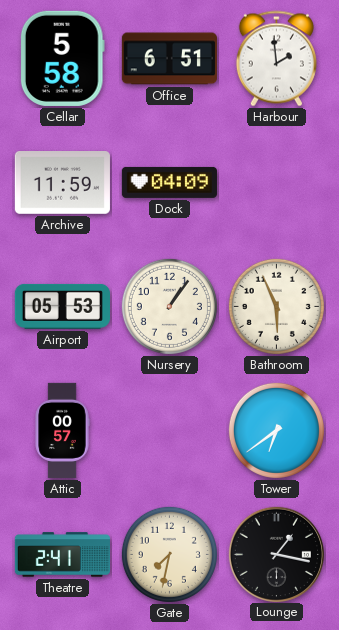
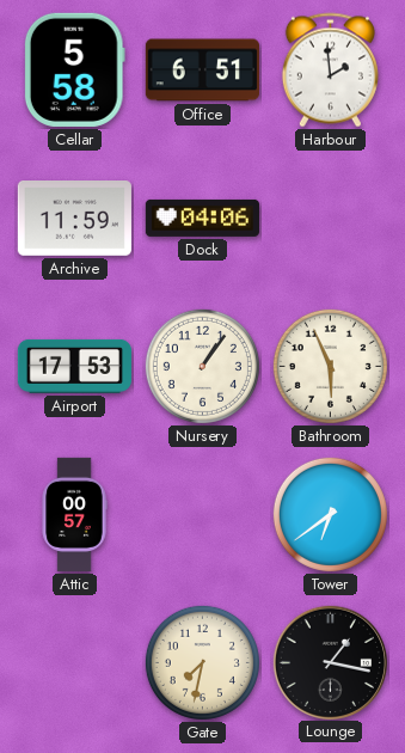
Dock: 04:09 -> 04:06
Airport: 05:53 -> 17:53
Theatre: 2:41 -> none
